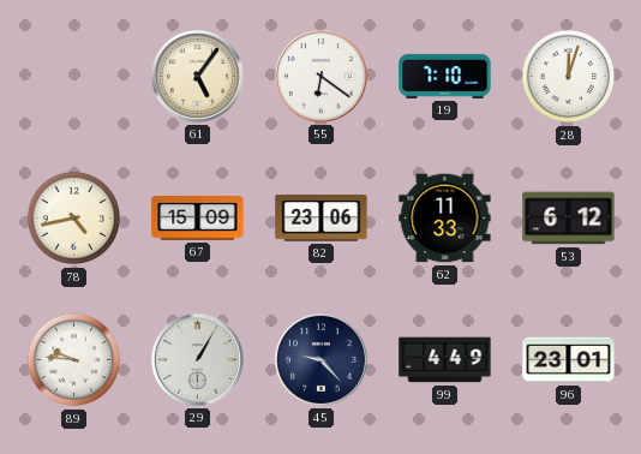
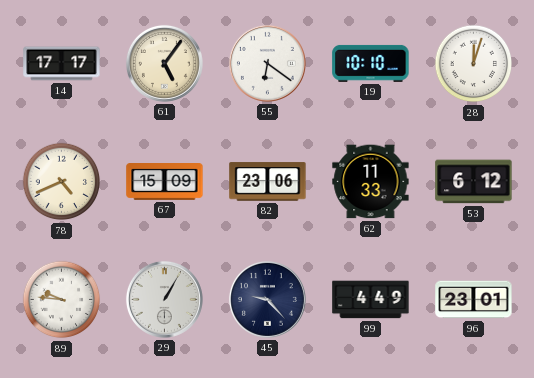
14: none -> 17:17
19: 7:10 -> 10:10
78: 4:43 -> 4:41
